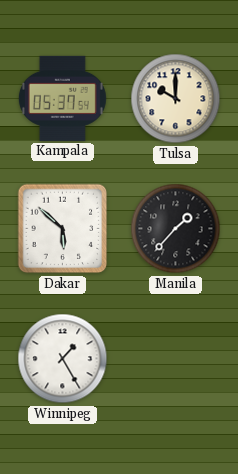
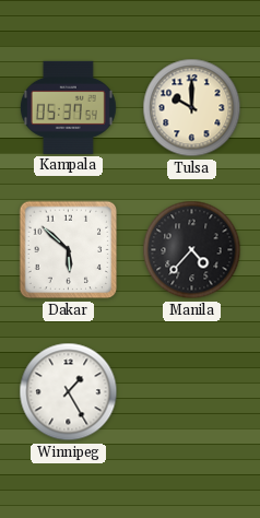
Manila: 1:37 -> 4:37
